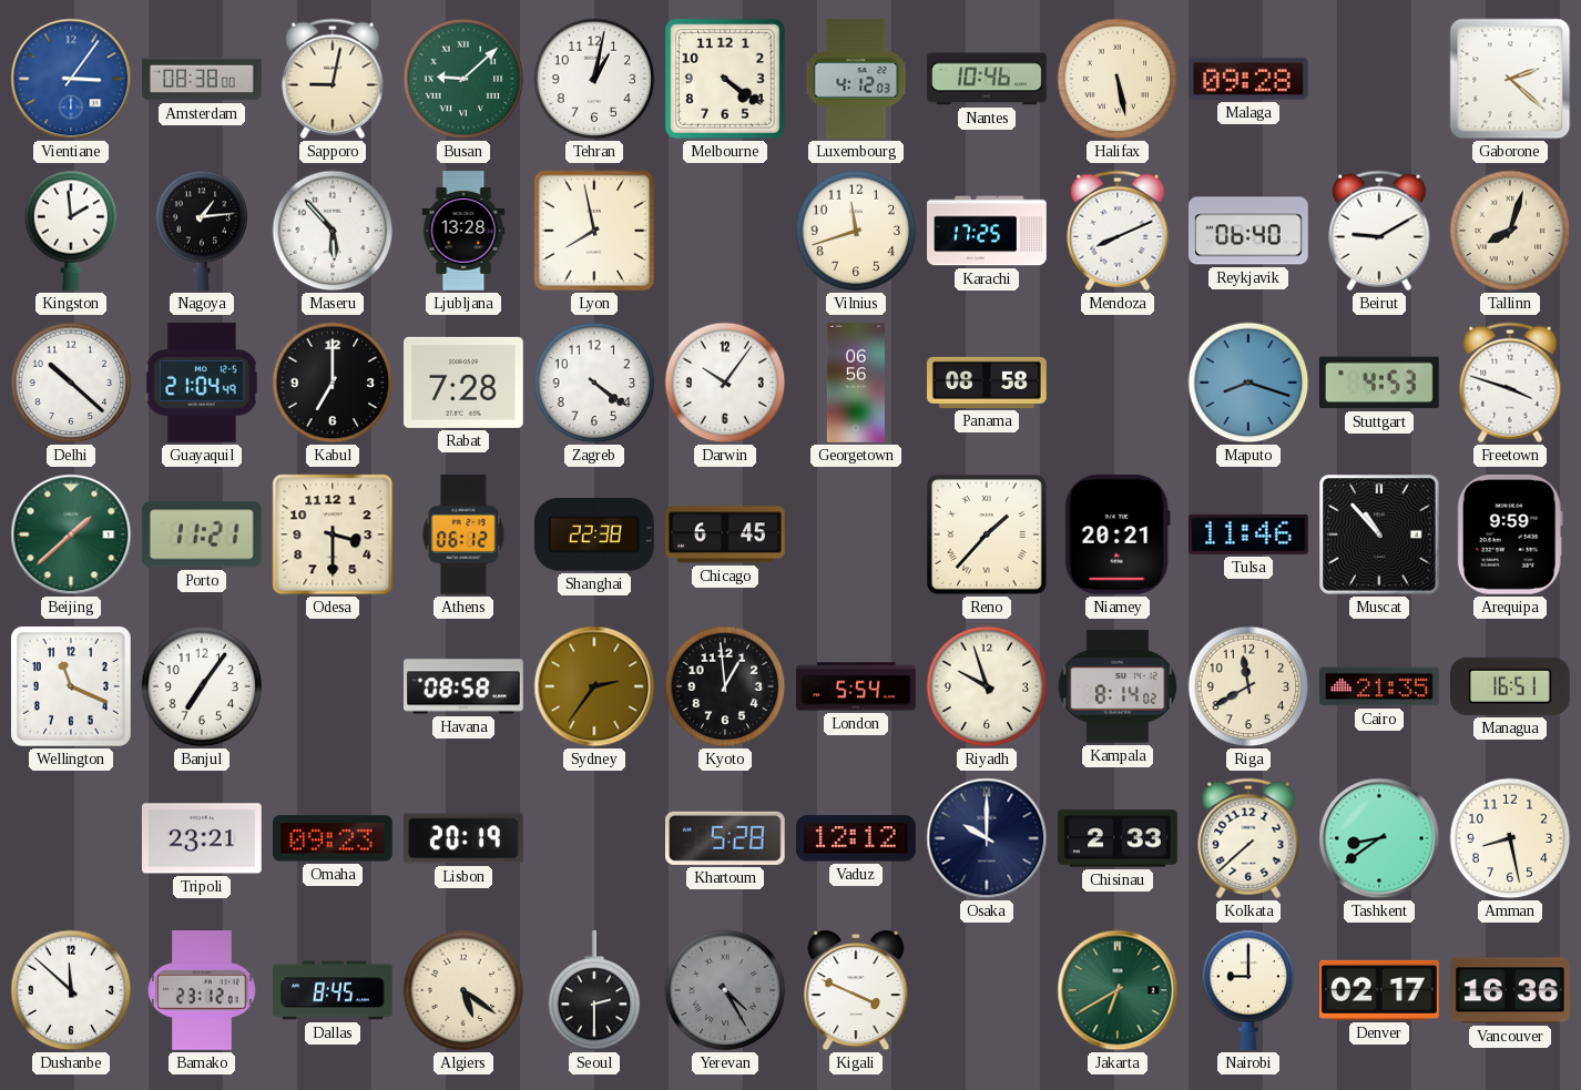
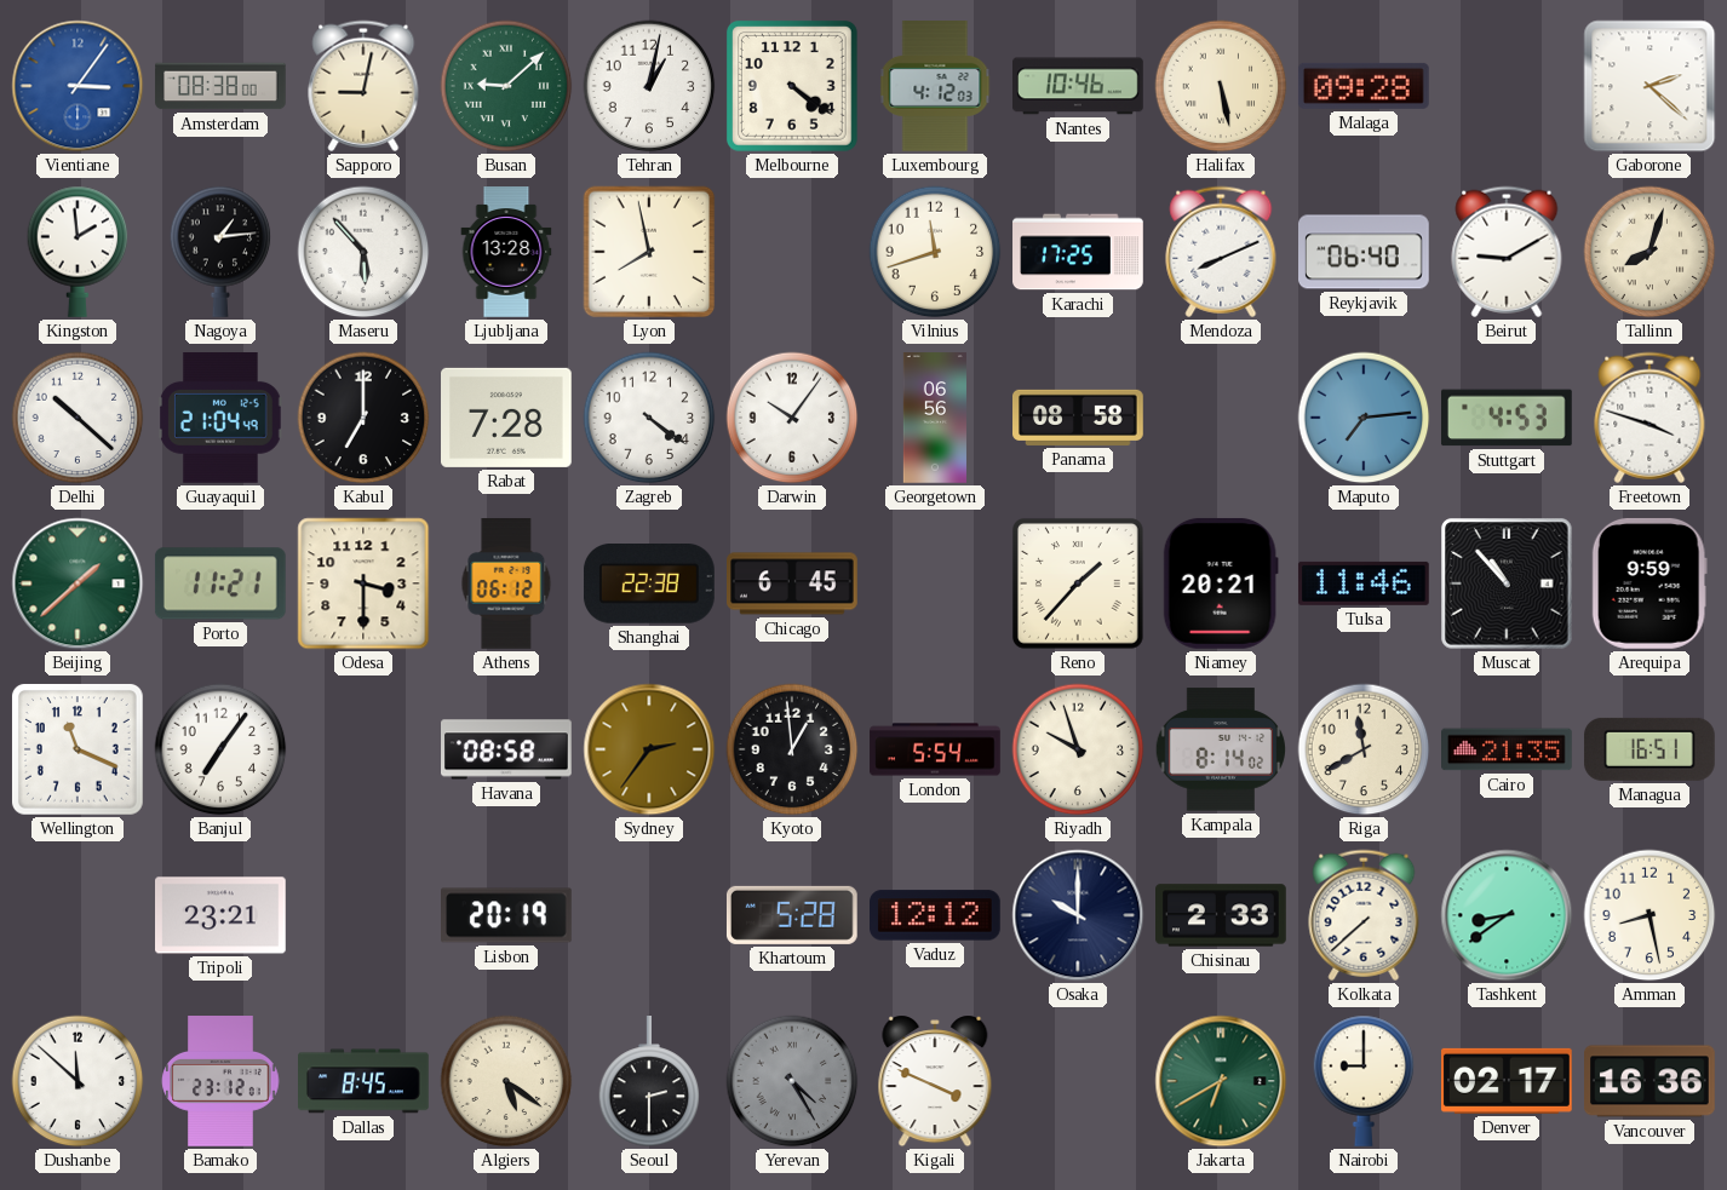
Maputo: 8:18 -> 7:14
Omaha: 09:23 -> none
